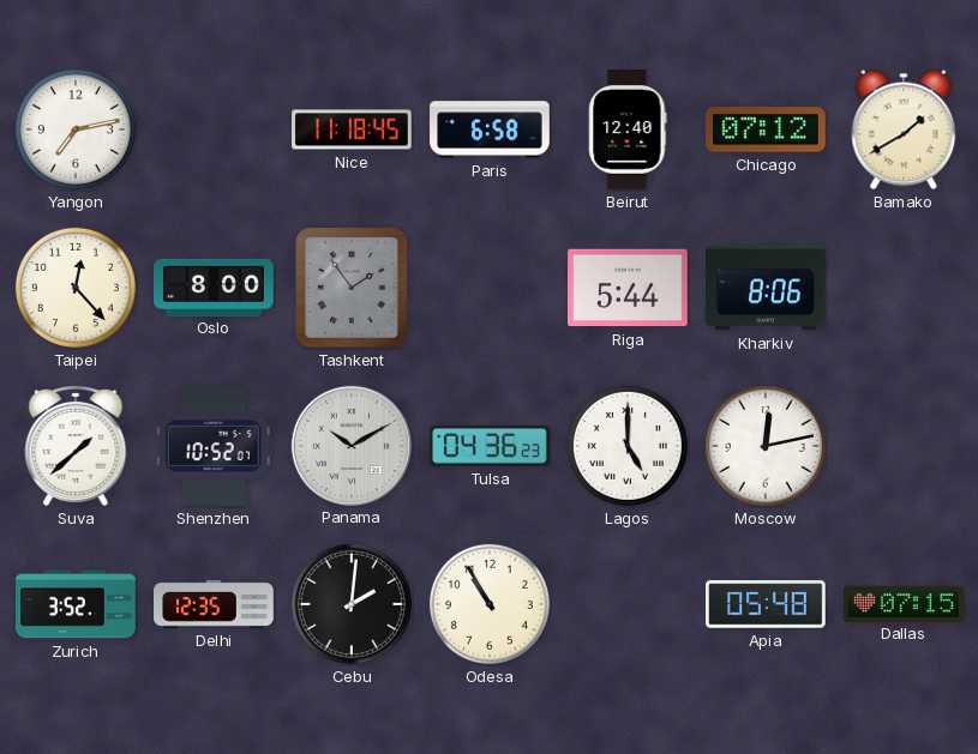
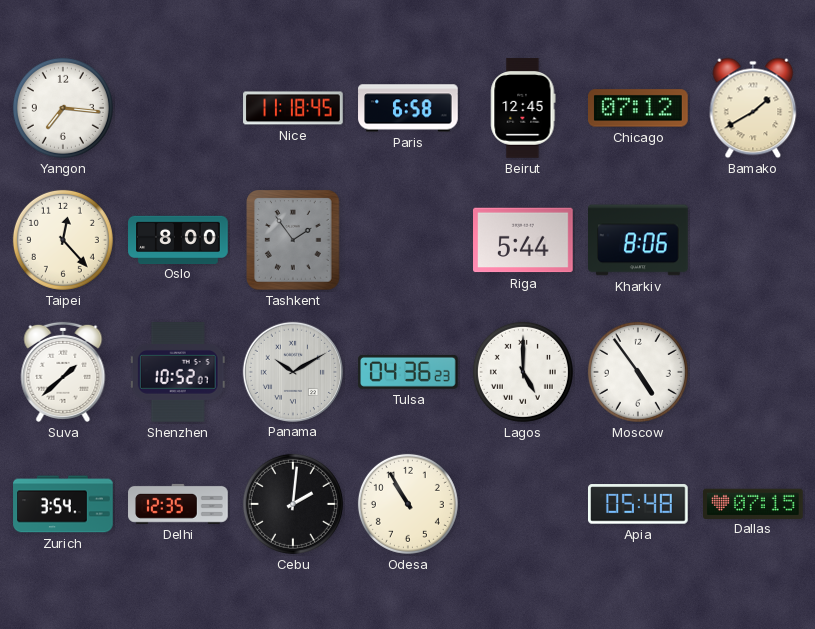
Yangon: 7:13 -> 7:16
Beirut: 12:40 -> 12:45
Moscow: 12:13 -> 4:54
Zurich: 3:52 -> 3:54
